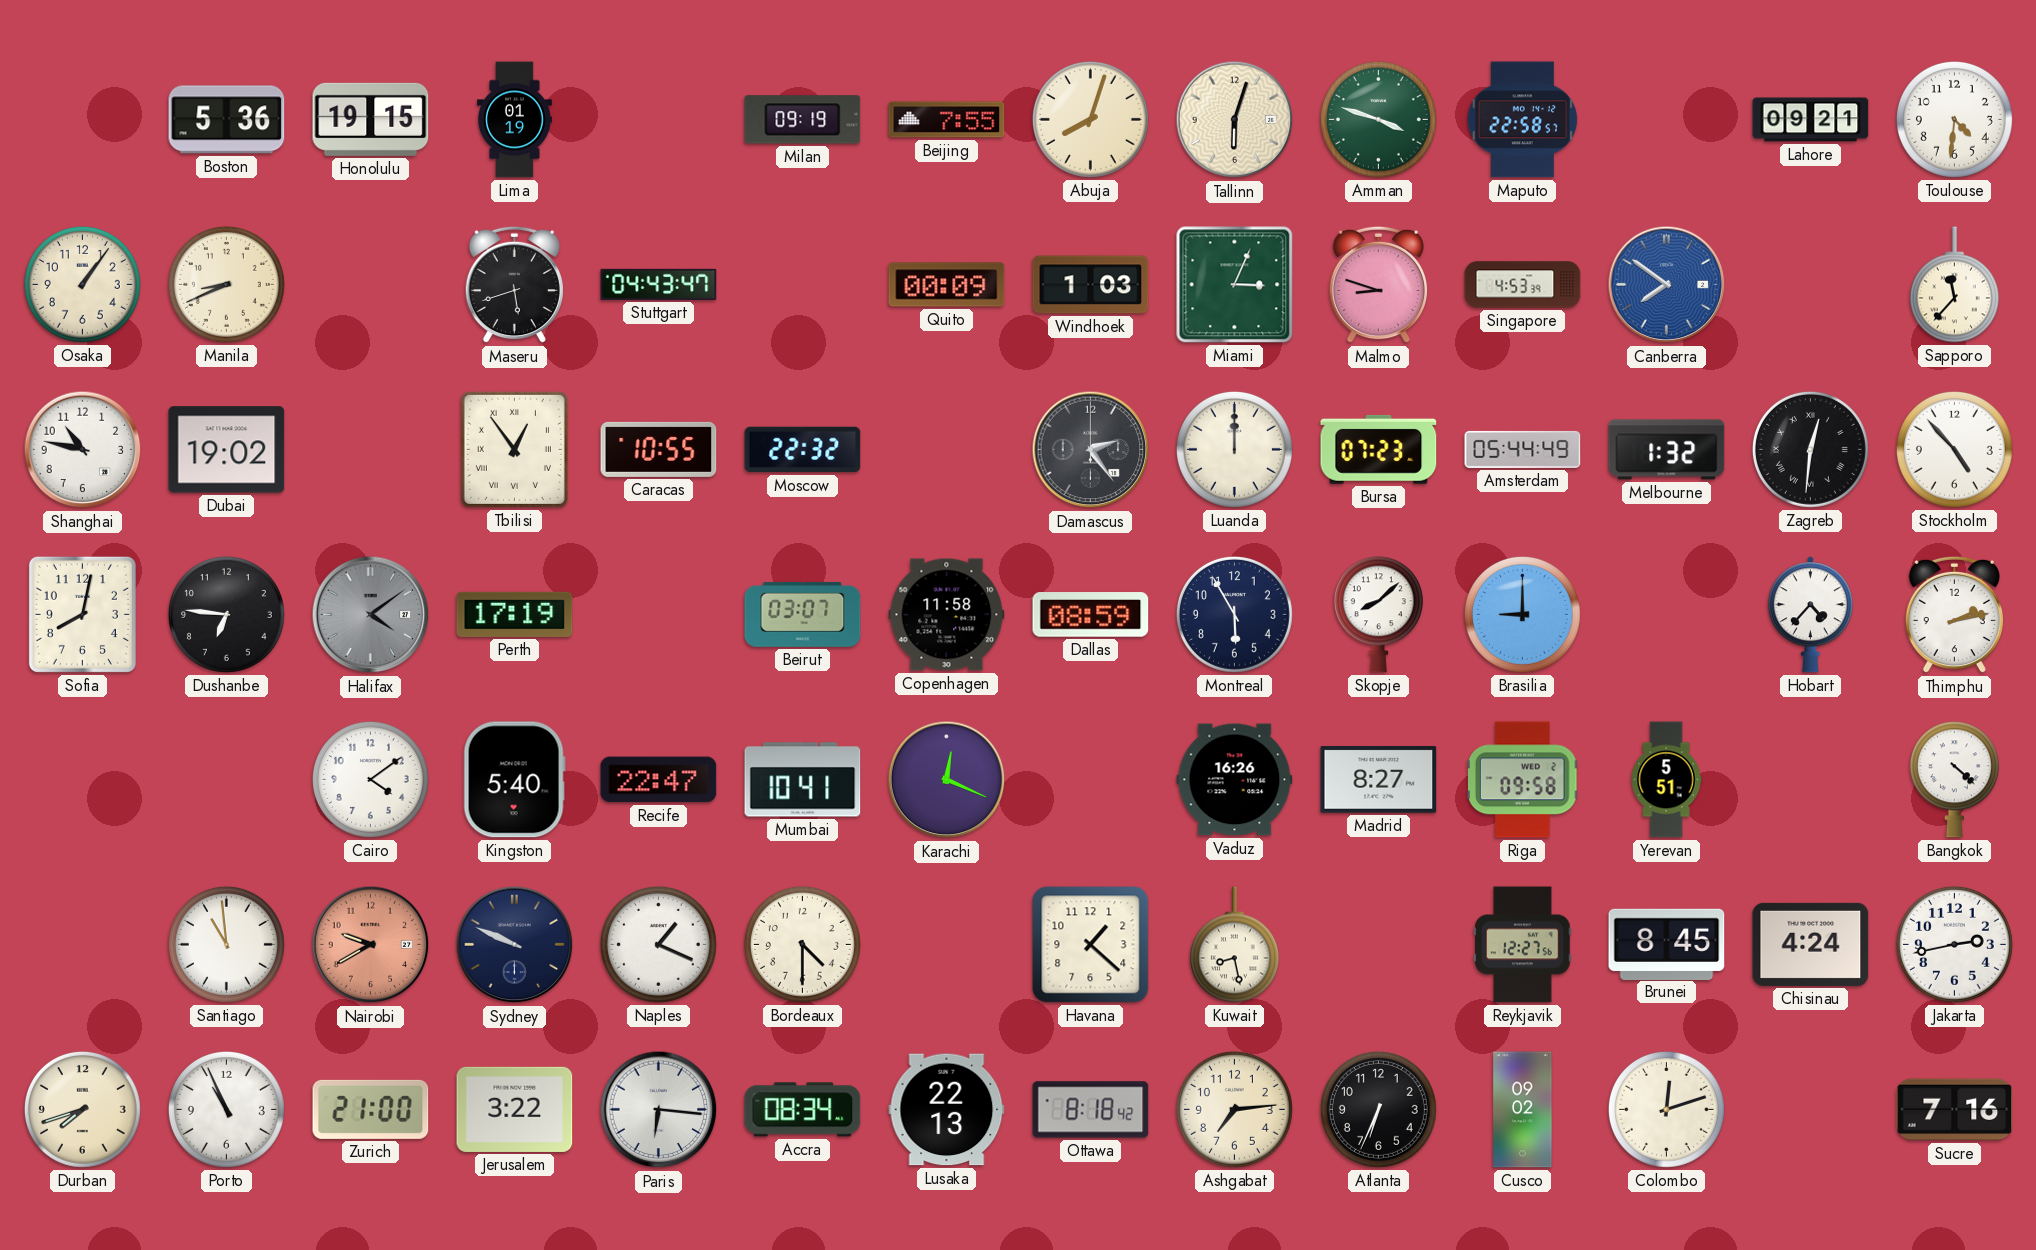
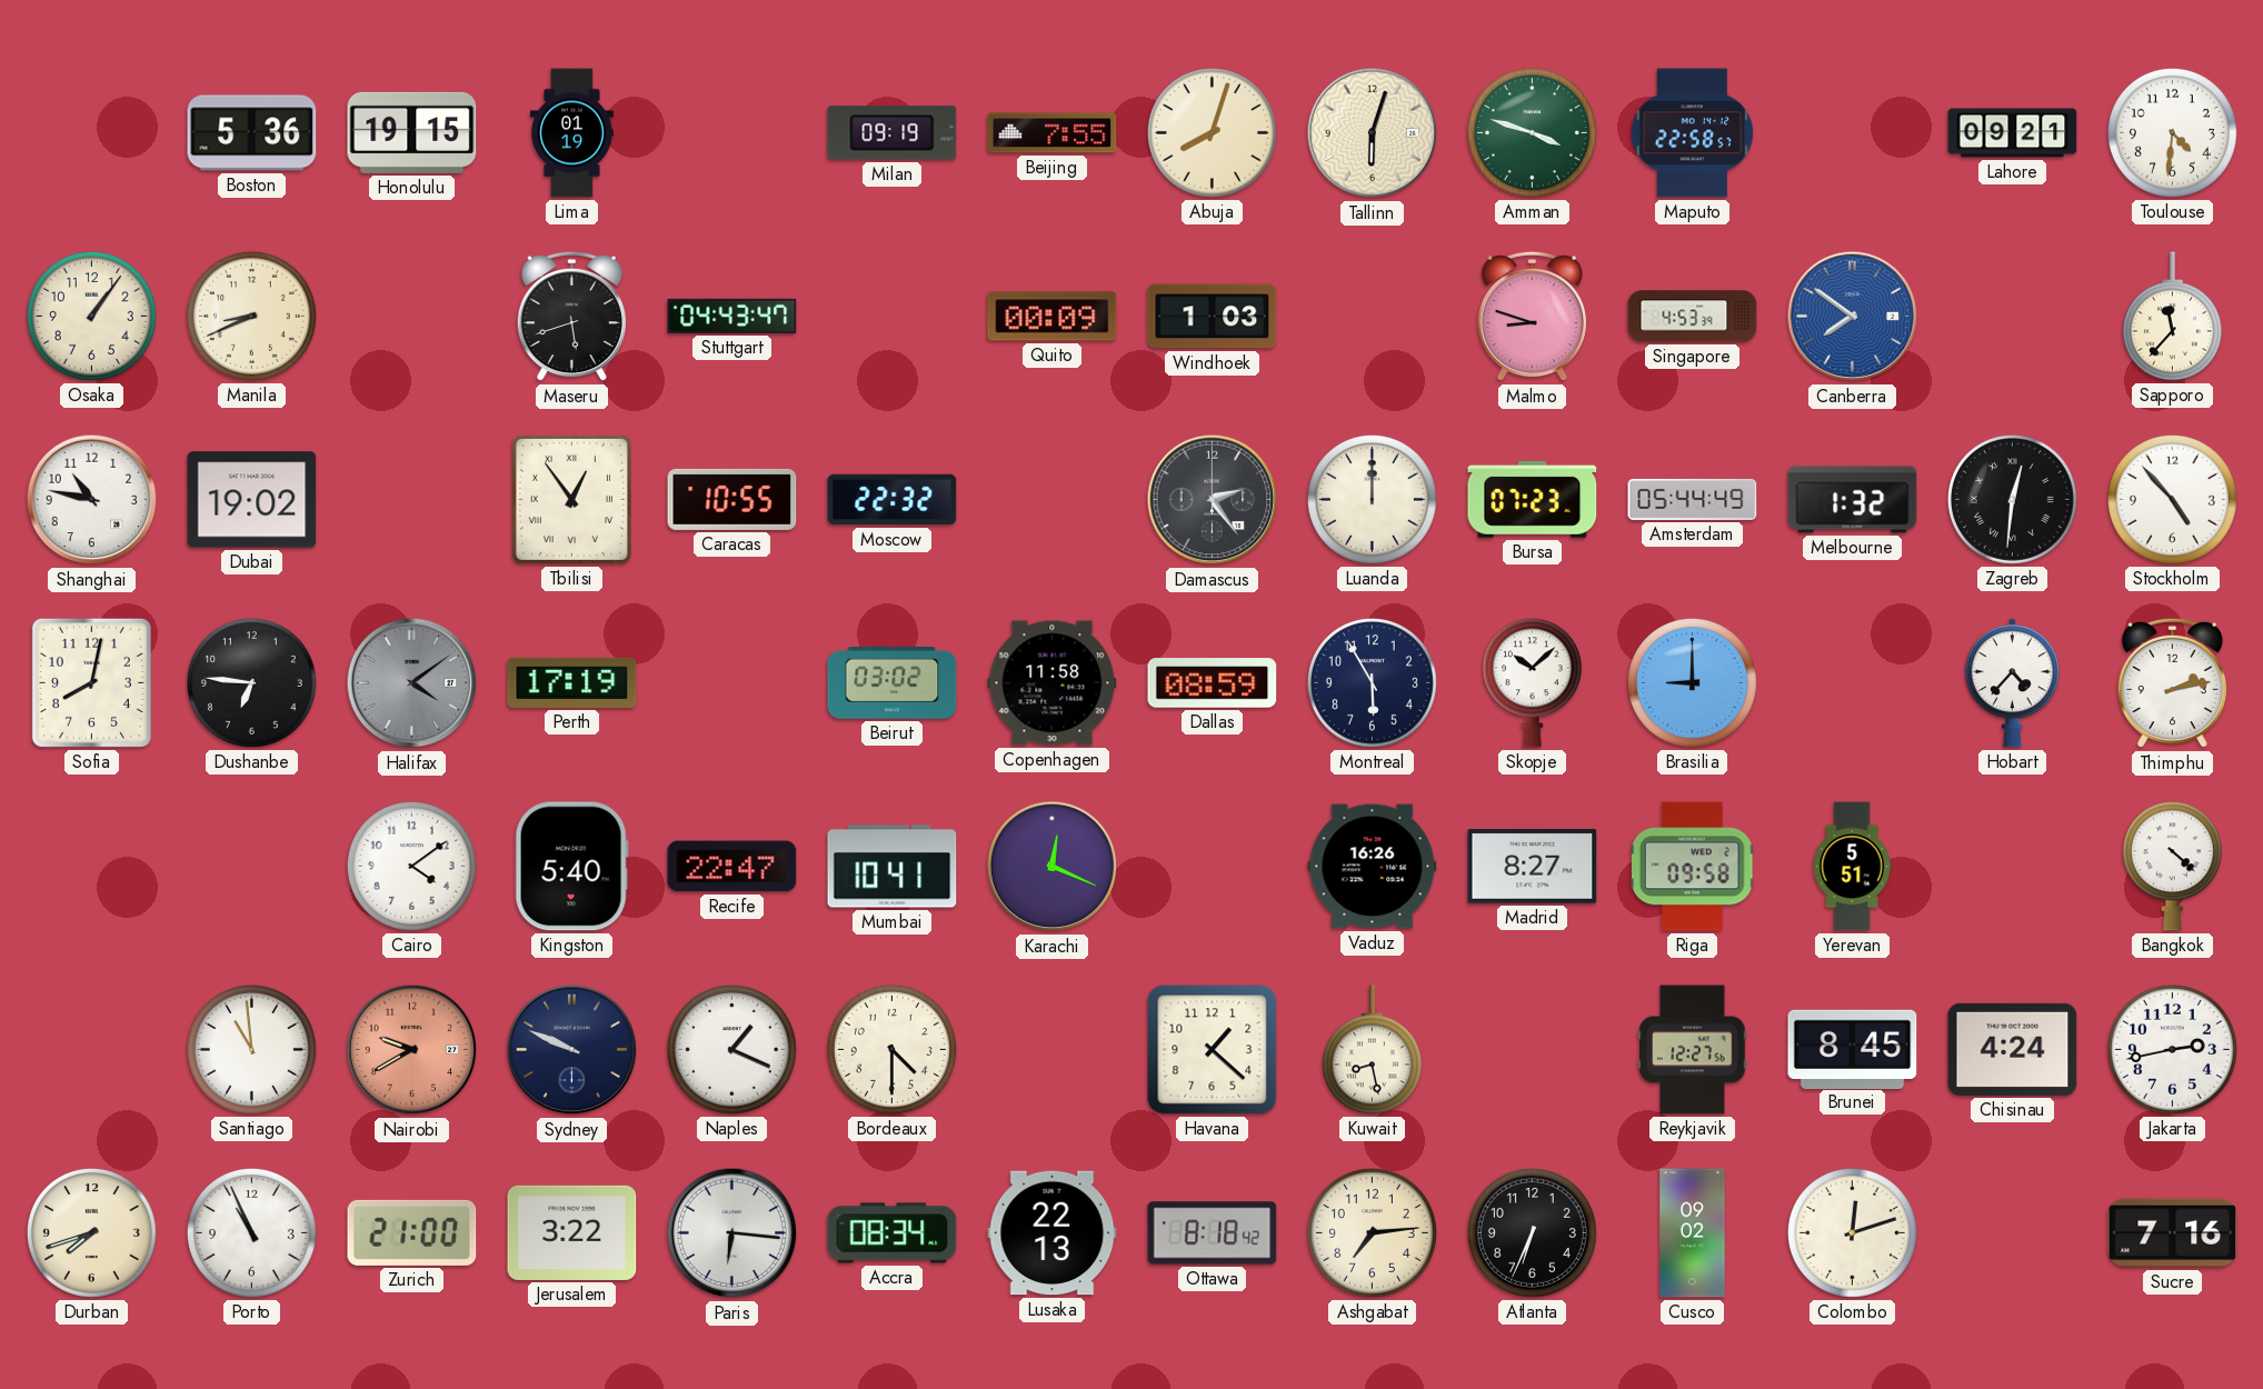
Miami: 3:04 -> none
Beirut: 03:07 -> 03:02
Skopje: 8:08 -> 10:08
